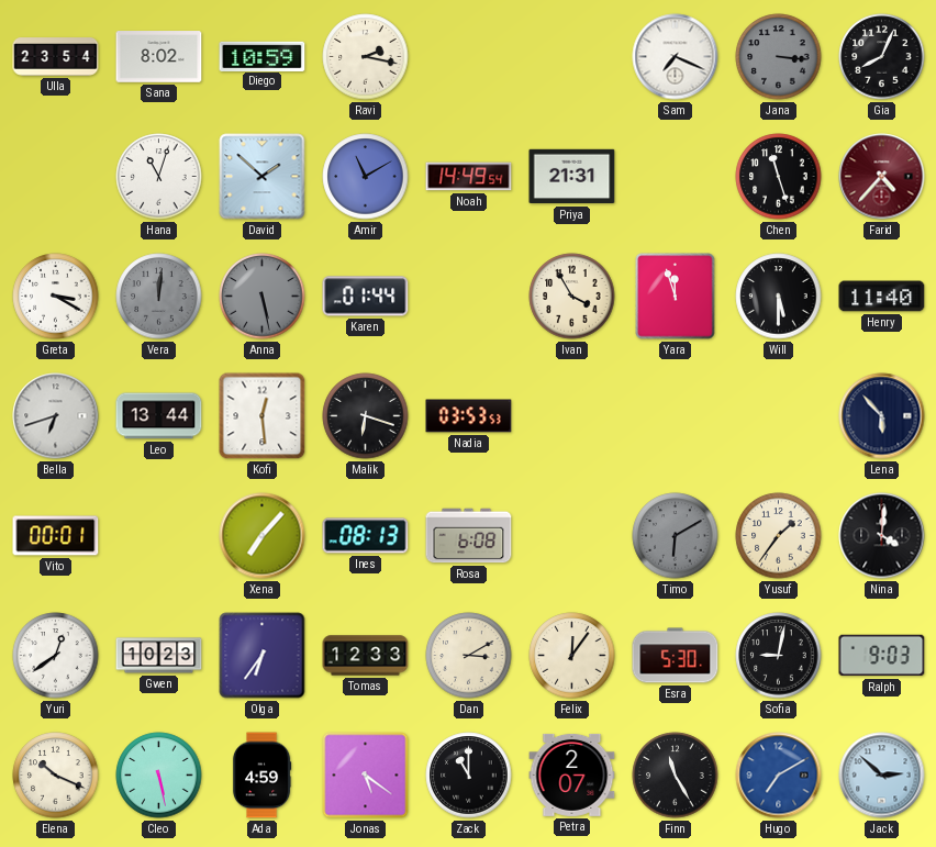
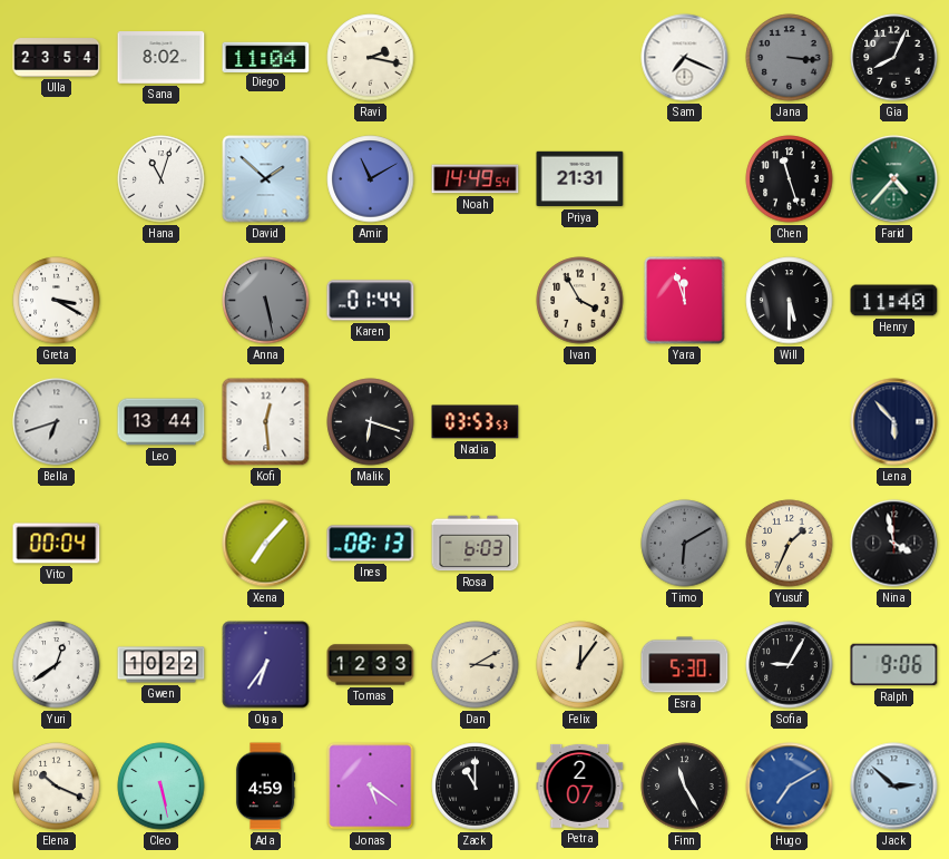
Diego: 10:59 -> 11:04
Farid dial: burgundy -> green
Vera: 12:01 -> none
Vito: 00:01 -> 00:04
Rosa: 6:08 -> 6:03
Yusuf: 1:36 -> 1:34
Nina: 4:01 -> 3:58
Gwen: 10:23 -> 10:22
Sofia: 9:02 -> 9:05
Ralph: 9:03 -> 9:06
